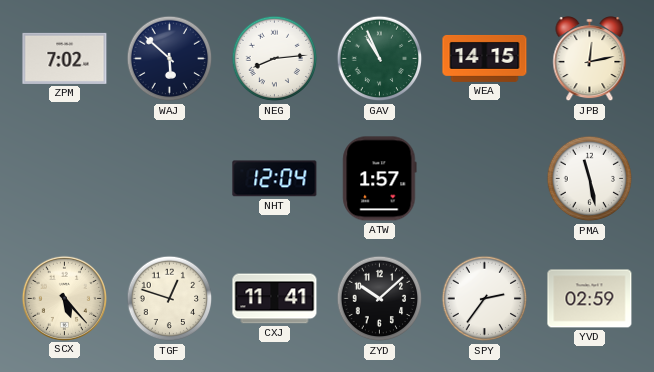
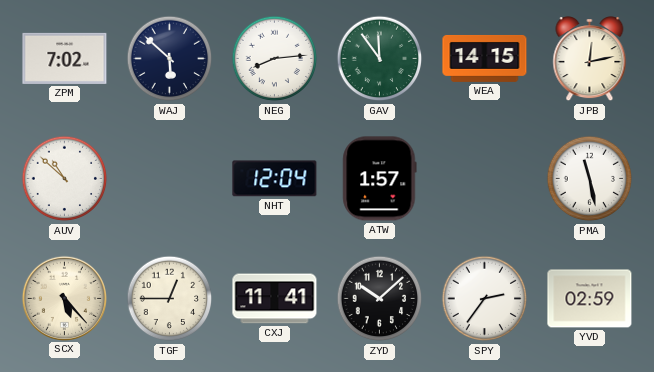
GAV: 10:56 -> 11:54
AUV: none -> 10:52
TGF: 12:48 -> 12:45
